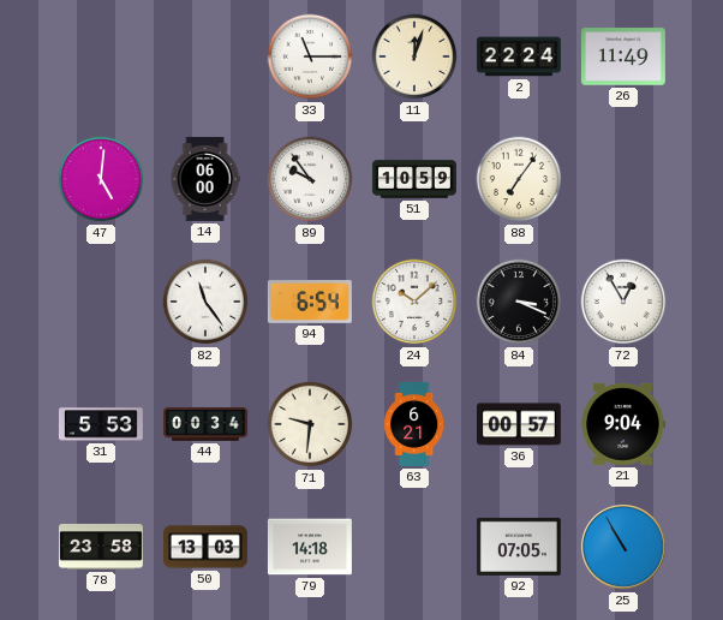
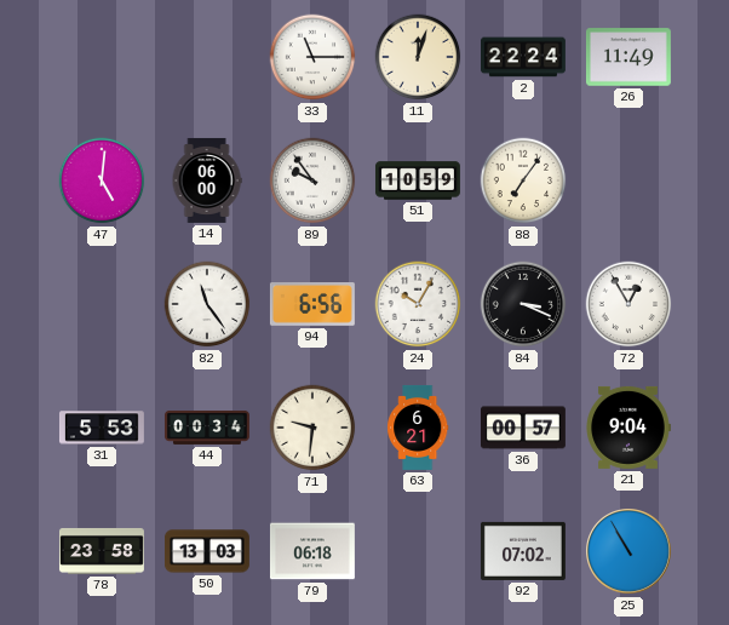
94: 6:54 -> 6:56
24: 10:08 -> 10:05
79: 14:18 -> 06:18
92: 07:05 -> 07:02
